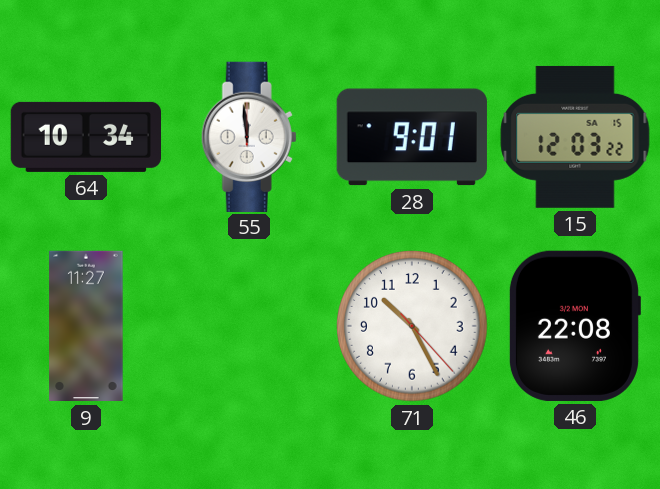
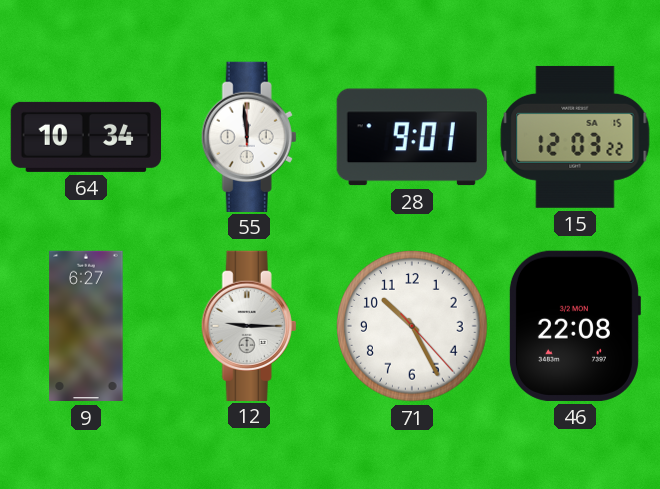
9: 11:27 -> 6:27
12: none -> 9:15
